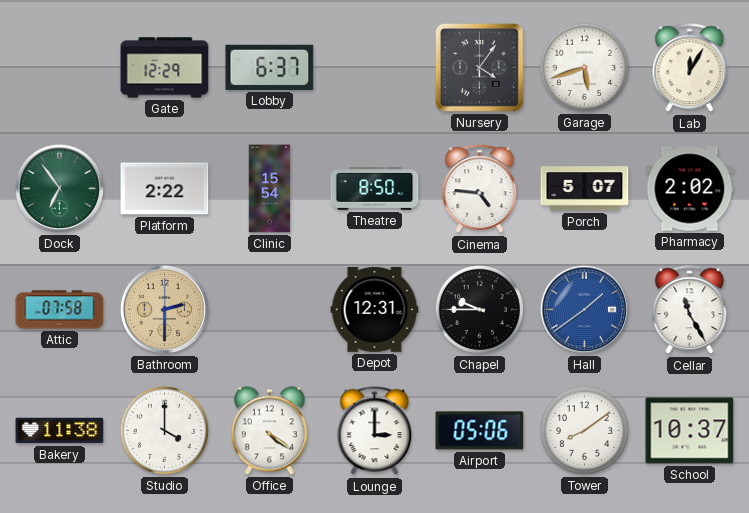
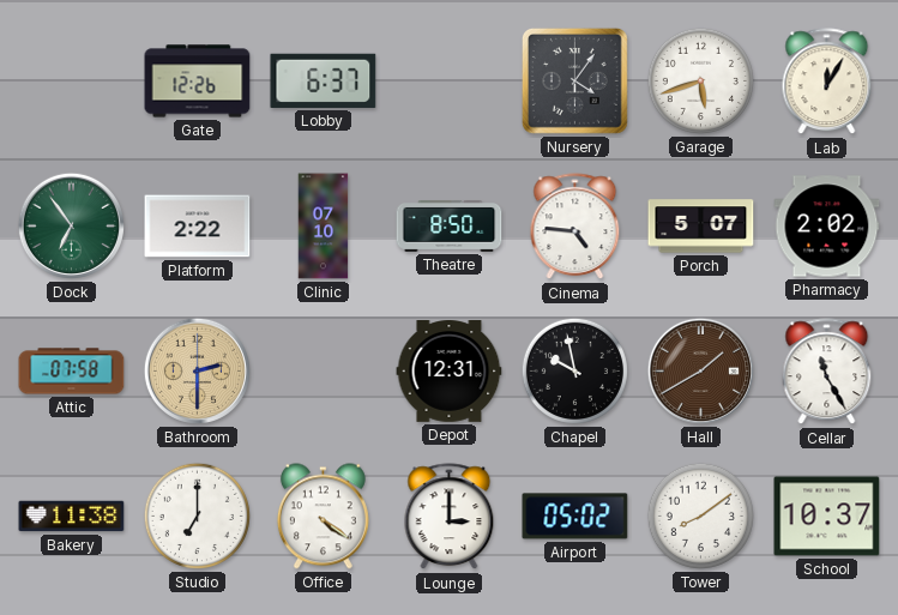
Gate: 12:29 -> 12:26
Clinic: 15:54 -> 07:10
Chapel: 9:45 -> 9:58
Hall: 1:39 -> 1:40
Hall dial: blue -> brown
Studio: 4:00 -> 7:00
Airport: 05:06 -> 05:02
